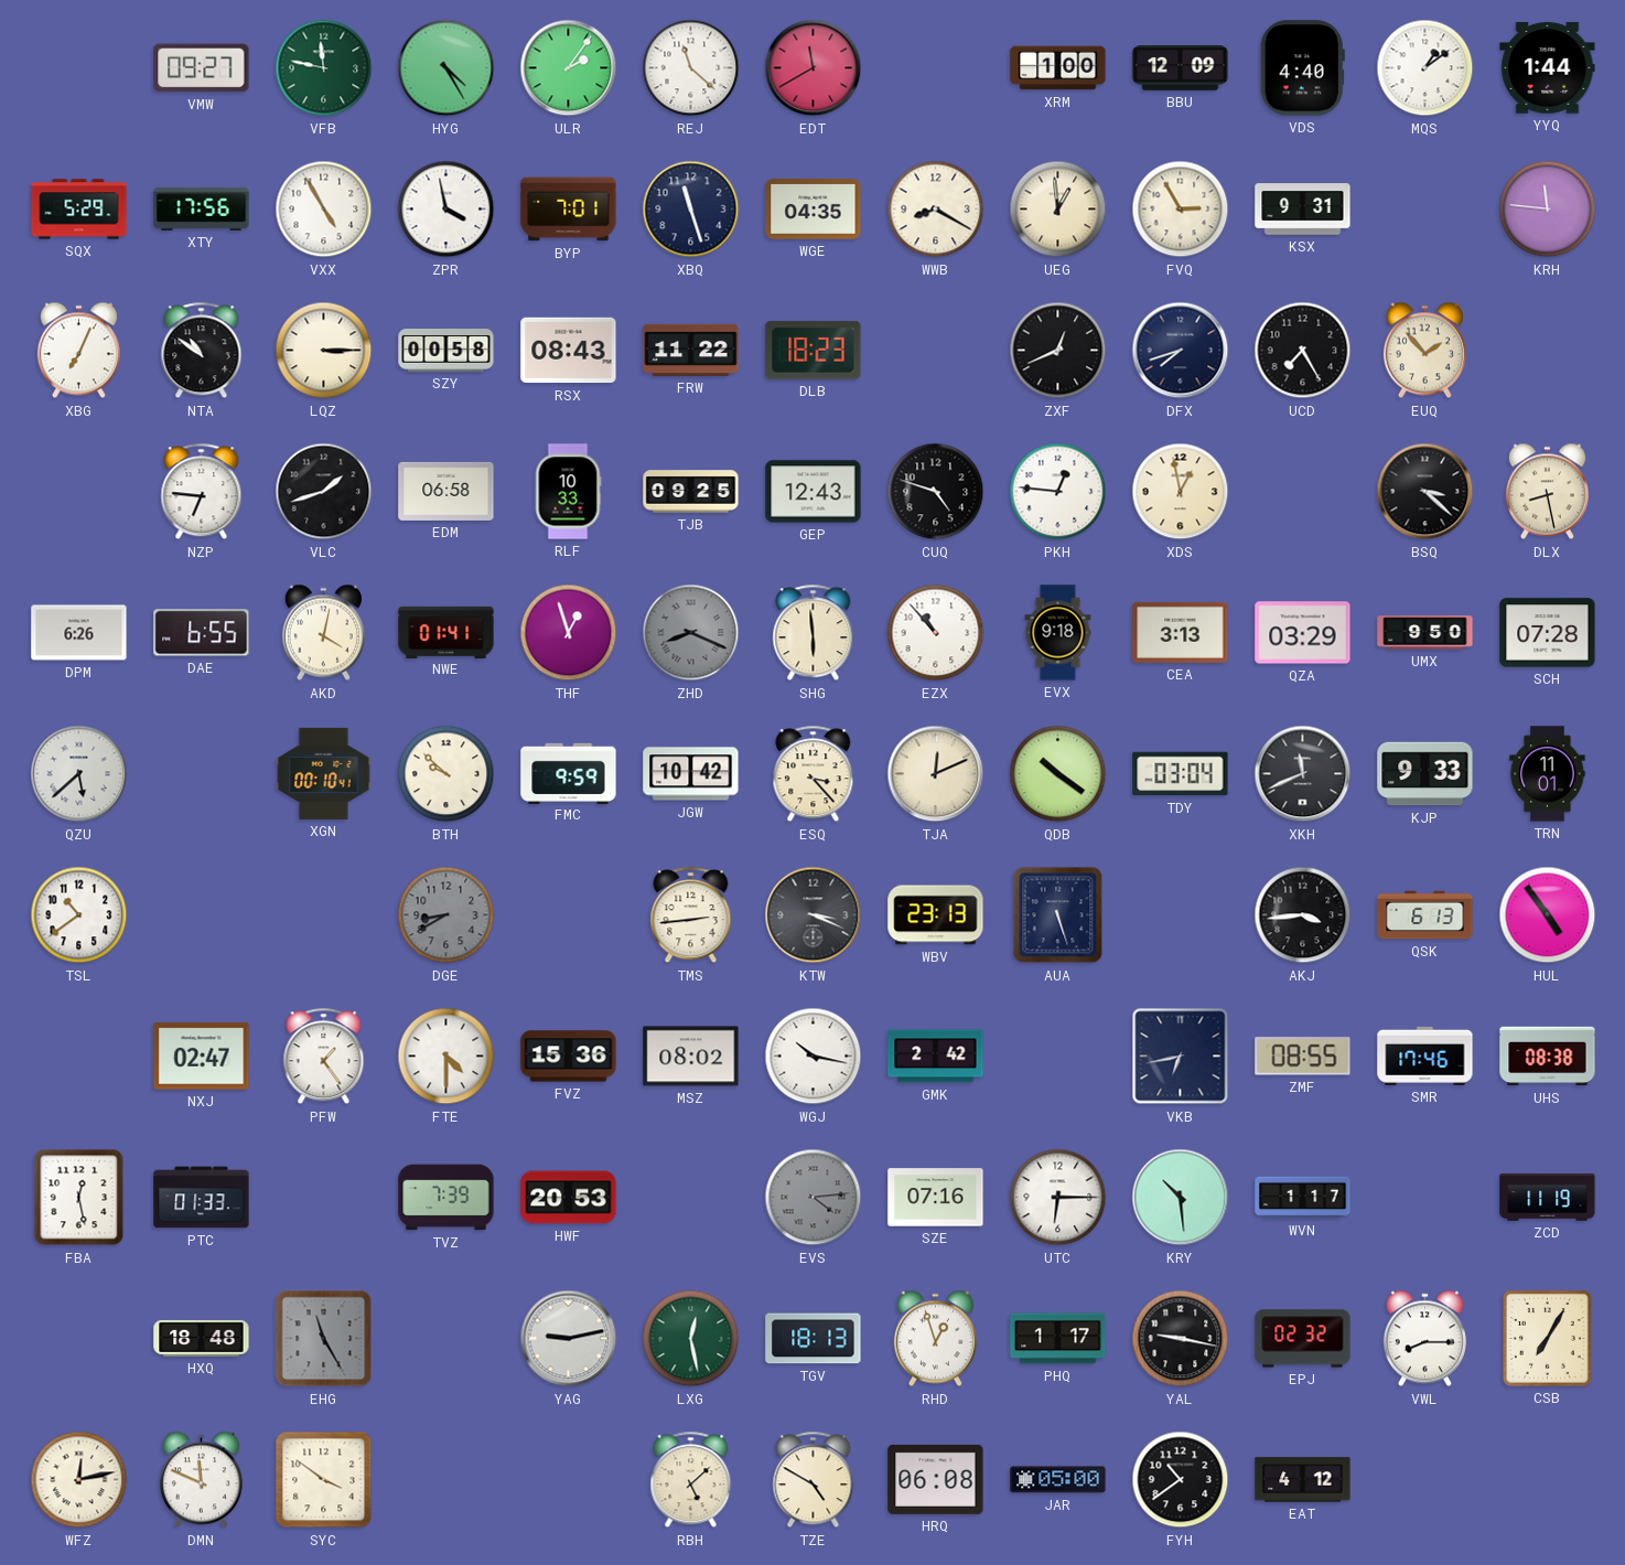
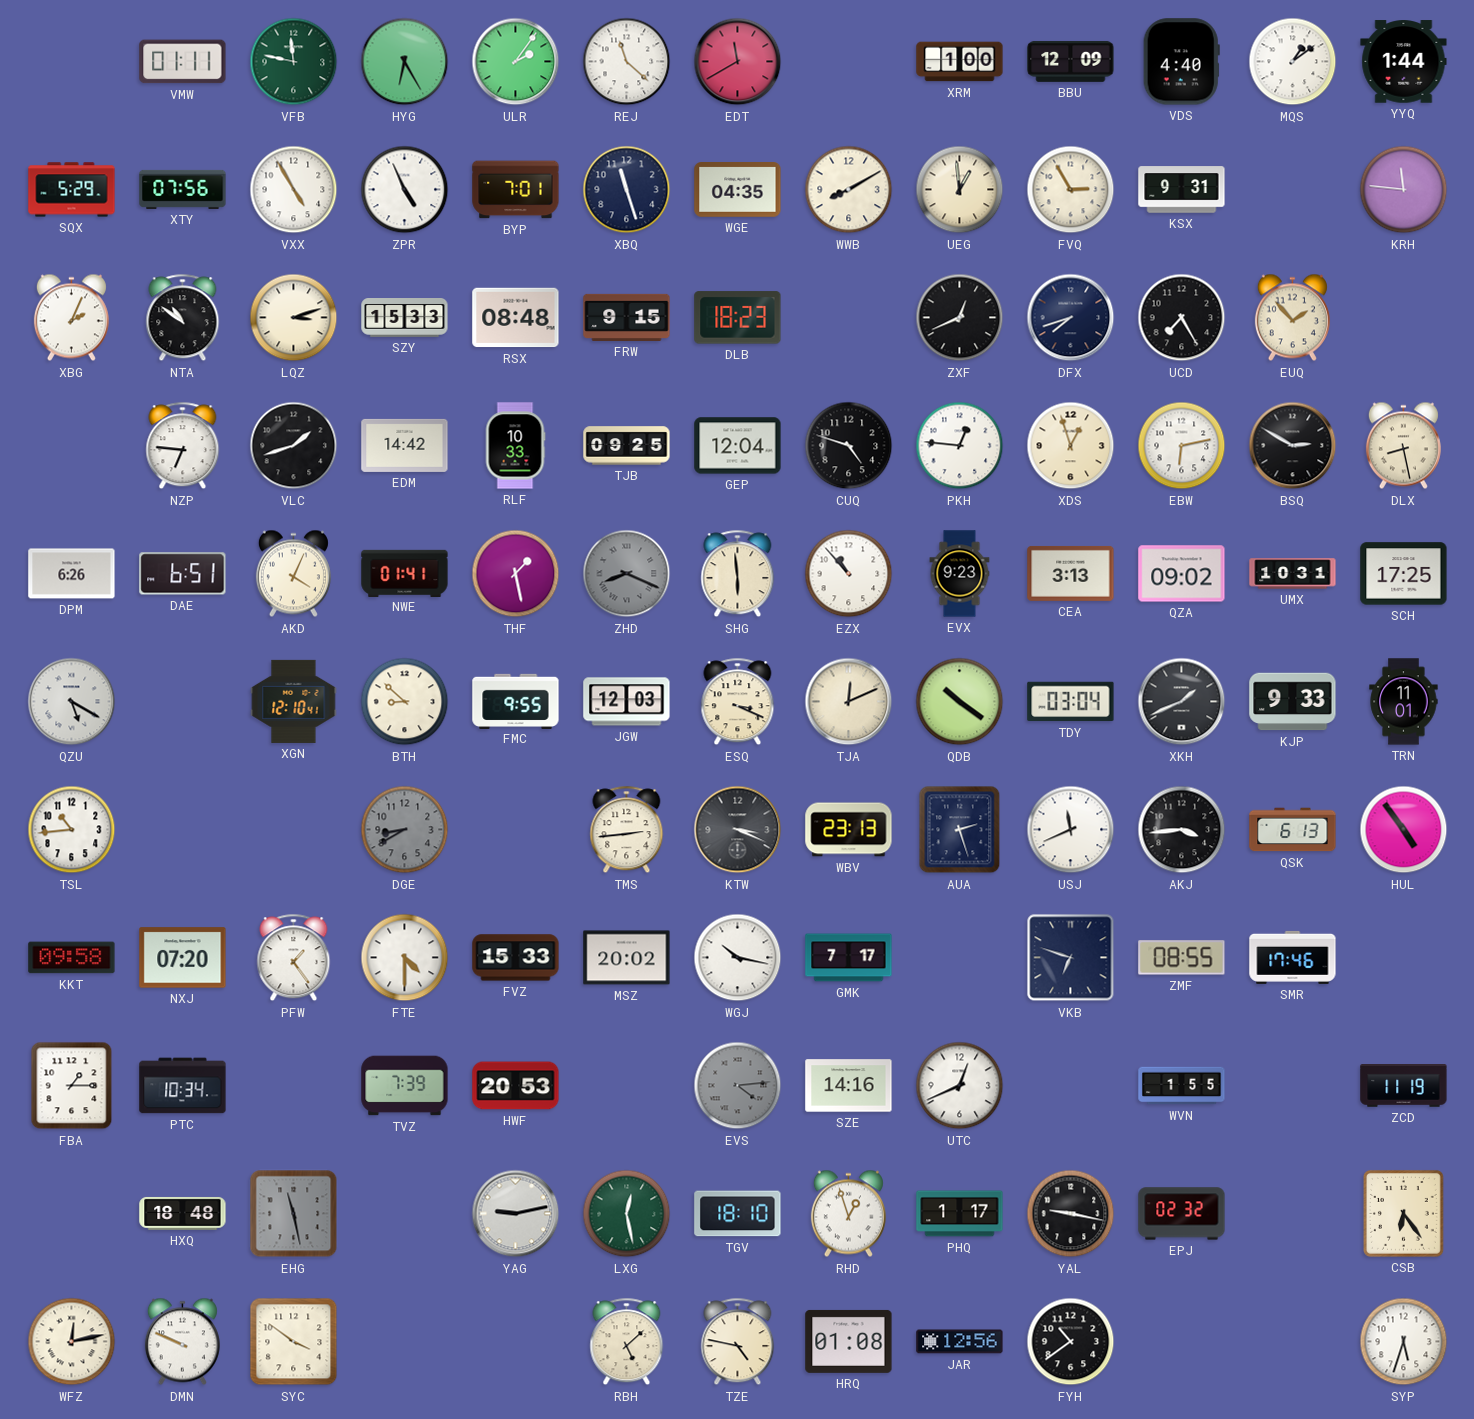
VMW: 09:27 -> 01:11
HYG: 4:25 -> 6:25
XTY: 17:56 -> 07:56
ZPR: 3:58 -> 4:56
WWB: 8:20 -> 8:10
XBG: 7:04 -> 2:04
LQZ: 3:15 -> 3:12
SZY: 00:58 -> 15:33
RSX: 08:43 -> 08:48
FRW: 11:22 -> 9:15
EDM: 06:58 -> 14:42
GEP: 12:43 -> 12:04
XDS: 12:58 -> 12:57
EBW: none -> 6:13
BSQ: 3:22 -> 2:50
DAE: 6:55 -> 6:51
AKD: 4:02 -> 4:04
THF: 12:57 -> 1:28
EVX: 9:18 -> 9:23
QZA: 03:29 -> 09:02
UMX: 9:50 -> 10:31
SCH: 07:28 -> 17:25
QZU: 5:38 -> 5:20
XGN: 00:10 -> 12:10
BTH: 9:52 -> 8:52
FMC: 9:59 -> 9:55
JGW: 10:42 -> 12:03
ESQ: 3:23 -> 3:19
XKH: 11:41 -> 1:41
TSL: 10:39 -> 10:44
AUA: 5:27 -> 2:27
USJ: none -> 11:41
KKT: none -> 09:58
NXJ: 02:47 -> 07:20
FVZ: 15:36 -> 15:33
MSZ: 08:02 -> 20:02
GMK: 2:42 -> 7:17
VKB: 6:43 -> 6:48
UHS: 08:38 -> none
FBA: 12:28 -> 1:15
PTC: 01:33 -> 10:34
SZE: 07:16 -> 14:16
UTC: 6:15 -> 12:41
KRY: 10:29 -> none
WVN: 1:17 -> 1:55
EHG: 11:25 -> 11:28
TGV: 18:13 -> 18:10
VWL: 8:15 -> none
CSB: 7:05 -> 6:24
DMN: 11:49 -> 9:49
TZE: 4:50 -> 4:47
HRQ: 06:08 -> 01:08
JAR: 05:00 -> 12:56
EAT: 4:12 -> none
SYP: none -> 5:33
